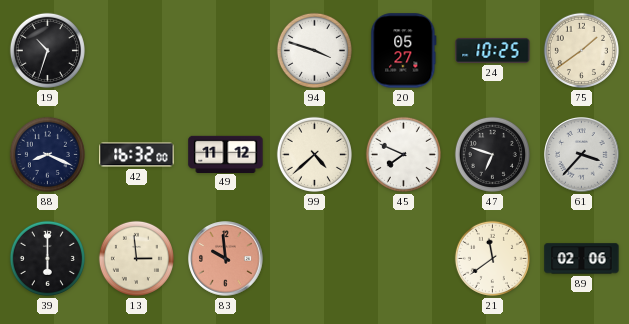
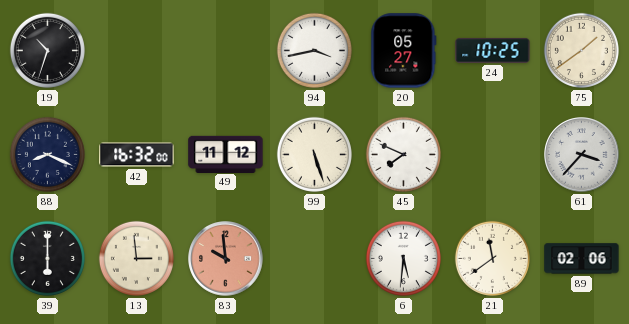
94: 3:48 -> 3:43
99: 4:38 -> 5:27
47: 6:48 -> none
6: none -> 5:31
